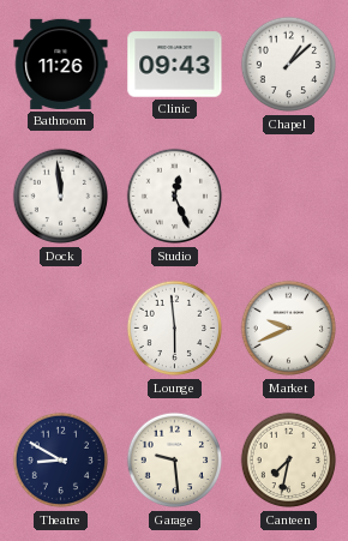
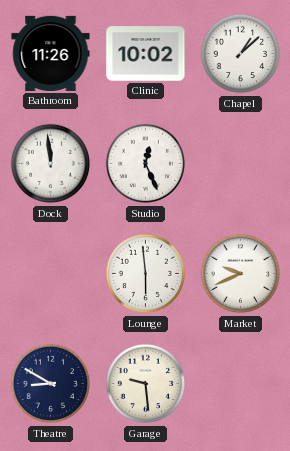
Clinic: 09:43 -> 10:02
Canteen: 7:32 -> none
